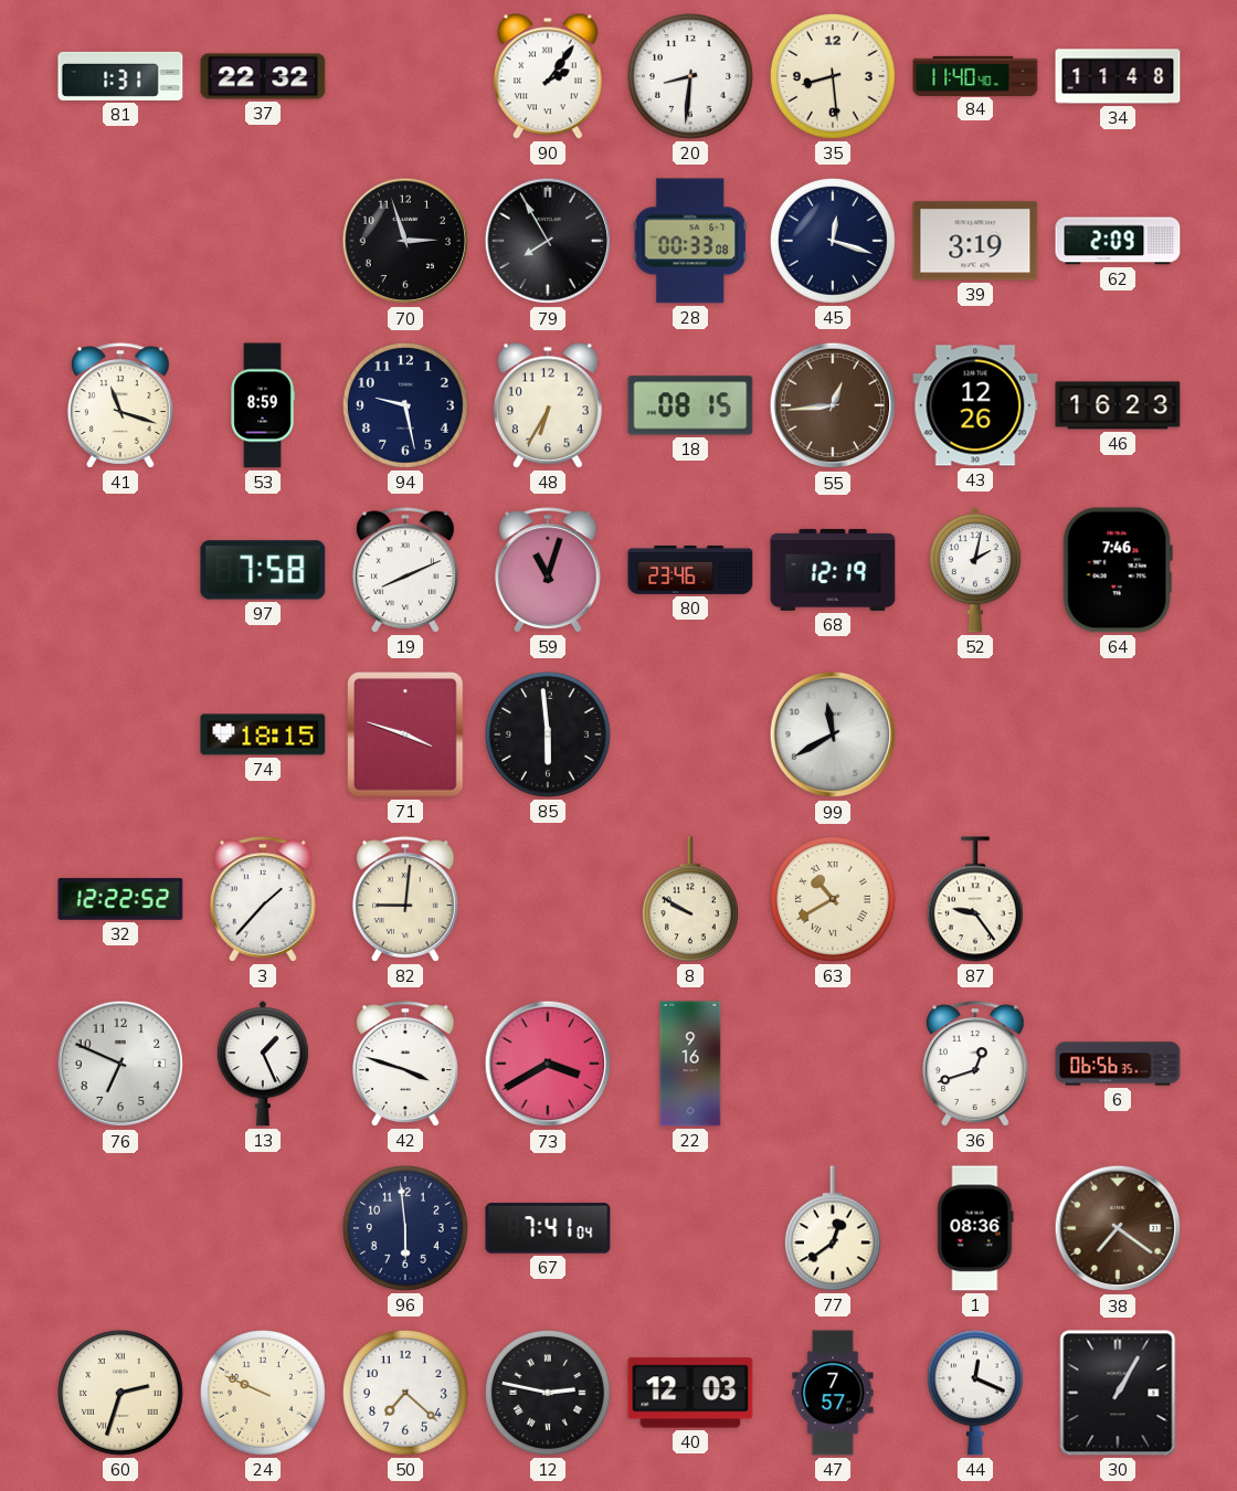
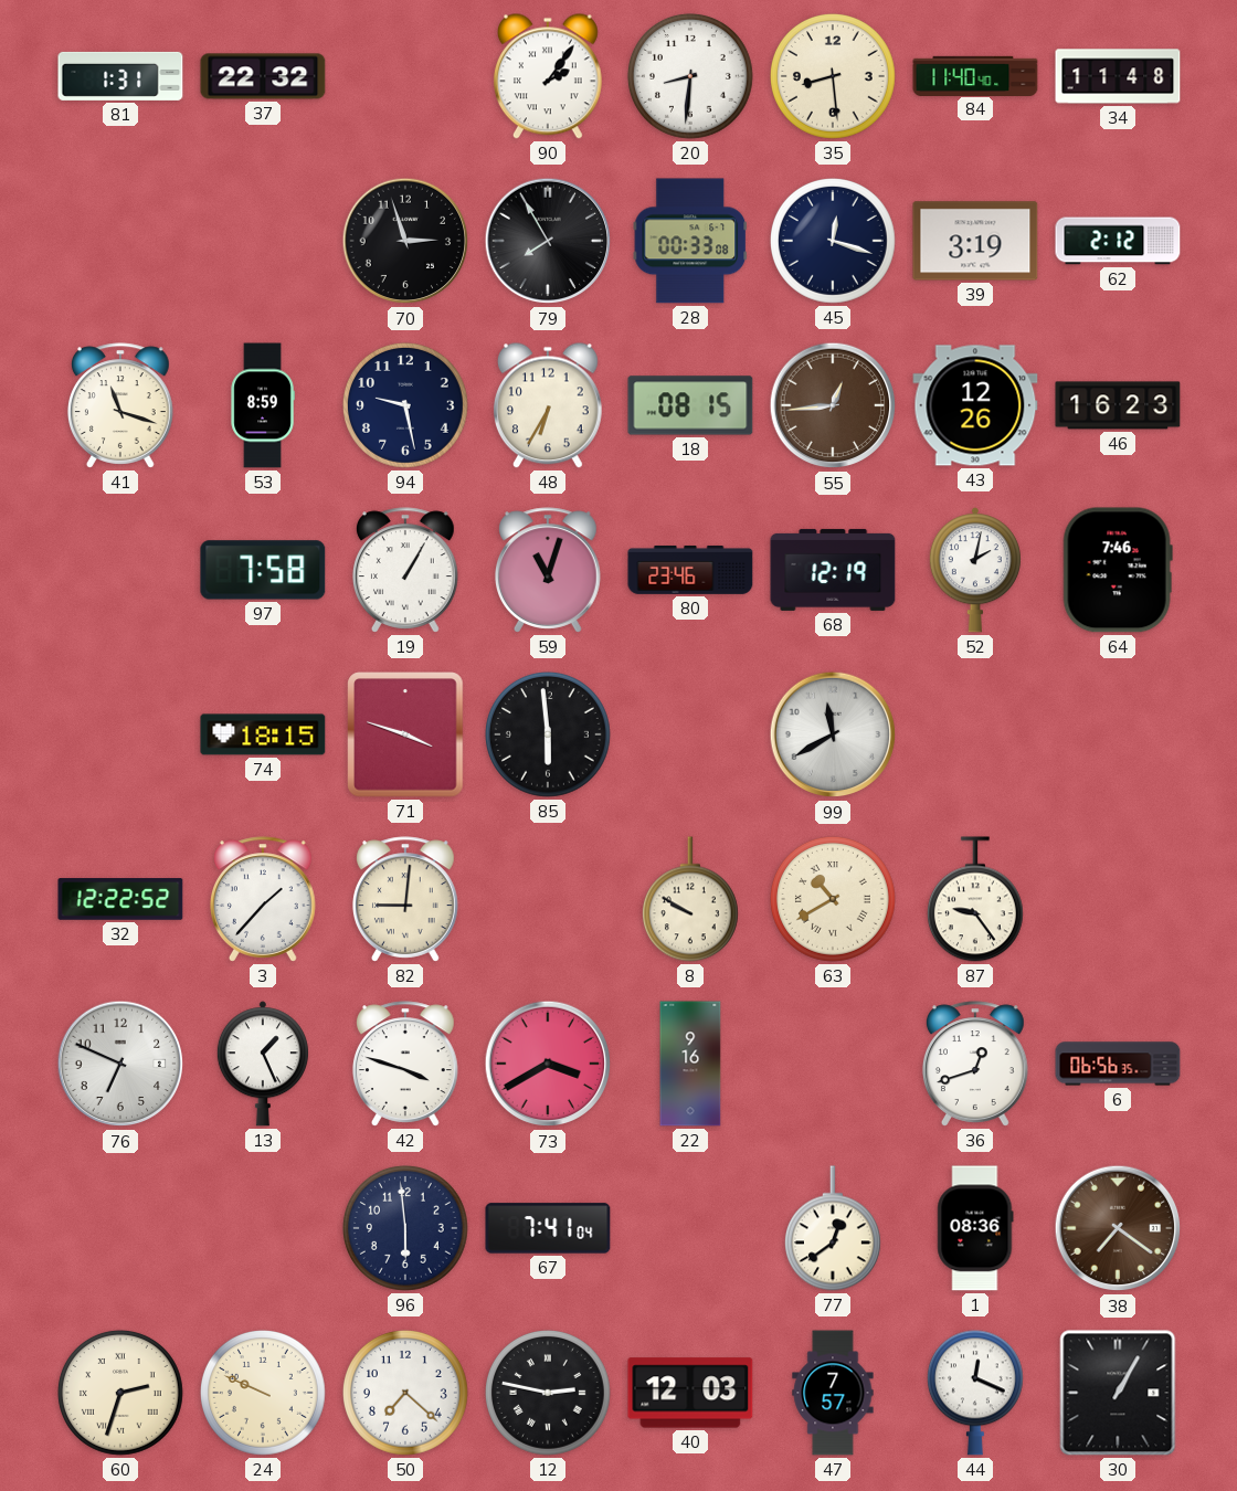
62: 2:09 -> 2:12
19: 8:11 -> 1:05
